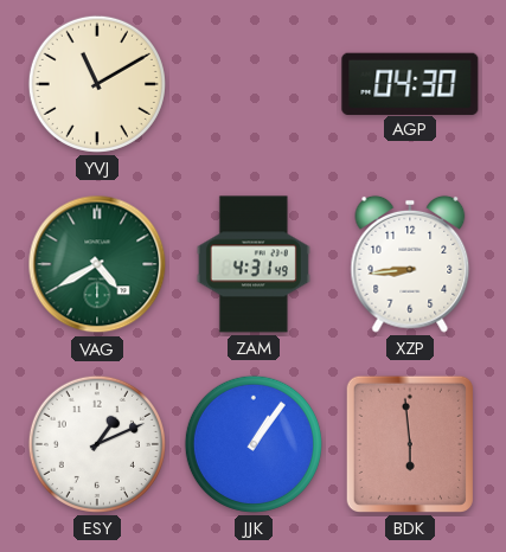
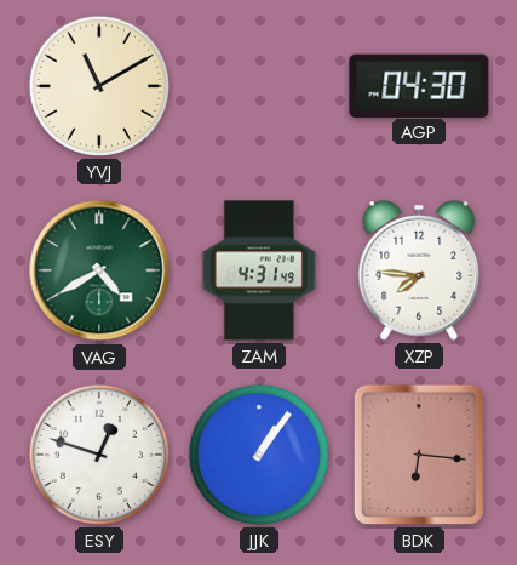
XZP: 8:44 -> 7:46
ESY: 1:11 -> 12:48
BDK: 5:59 -> 6:16
